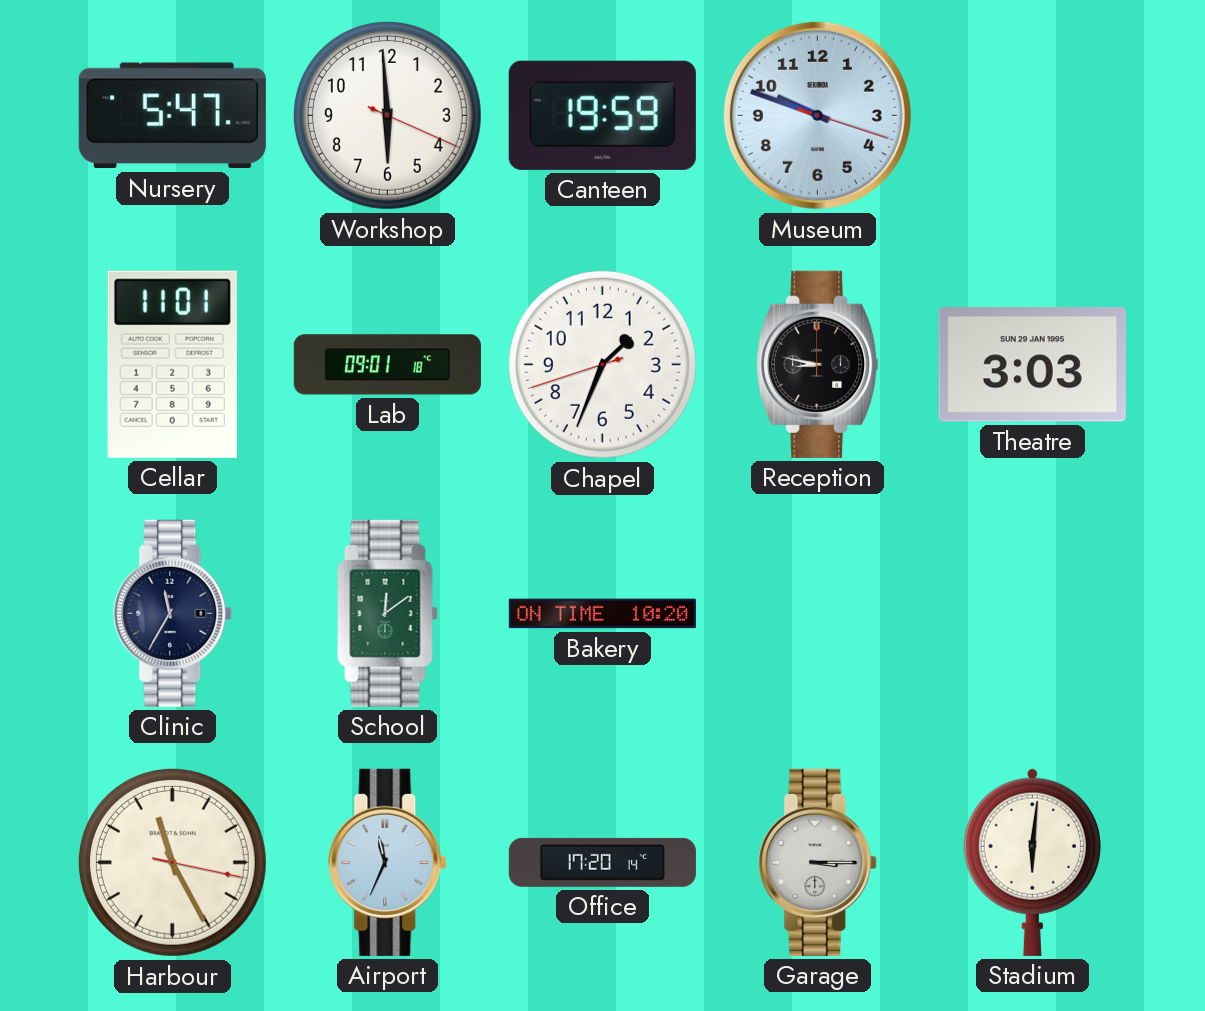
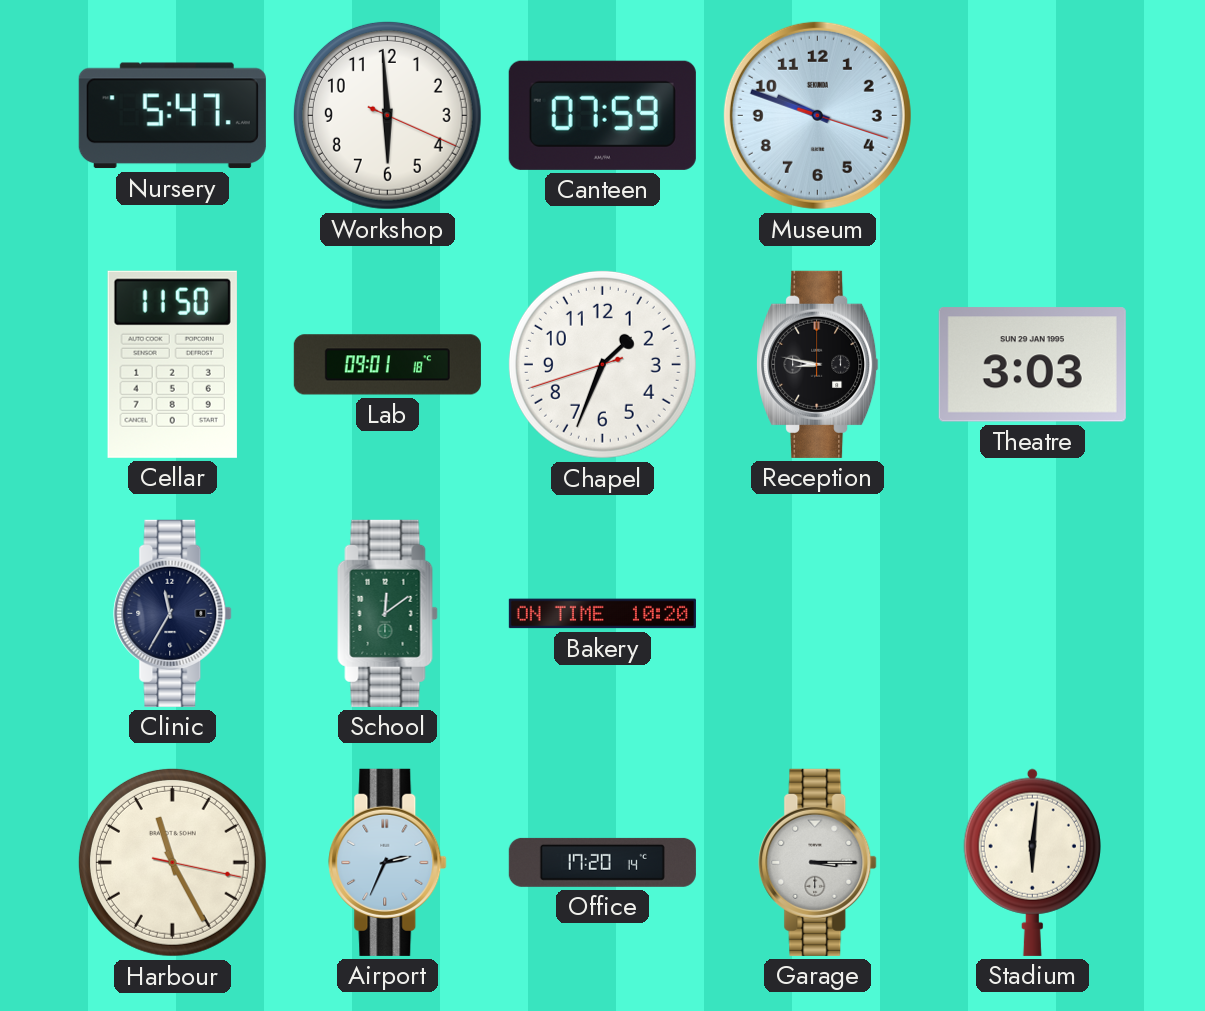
Canteen: 19:59 -> 07:59
Cellar: 11:01 -> 11:50
Airport: 11:34 -> 2:34
